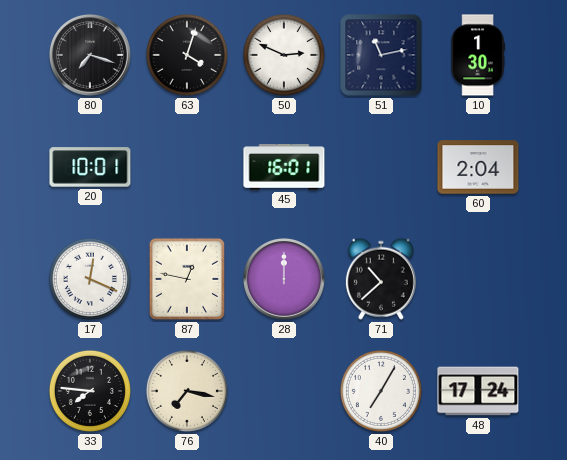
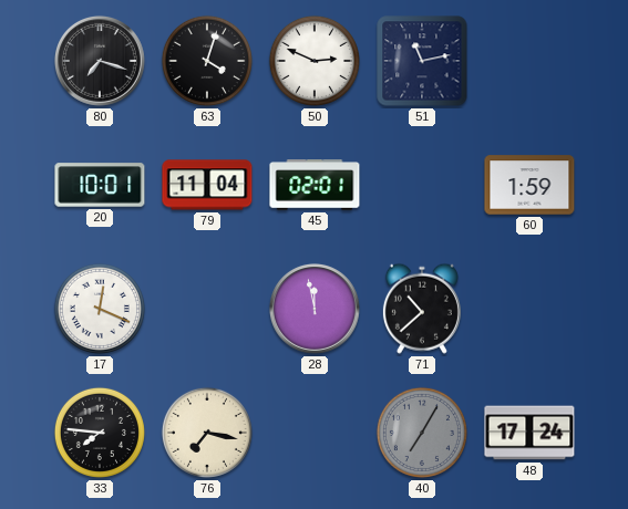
10: 1:30 -> none
79: none -> 11:04
45: 16:01 -> 02:01
60: 2:04 -> 1:59
87: 12:47 -> none
28: 12:00 -> 11:58
40 dial: white -> grey
